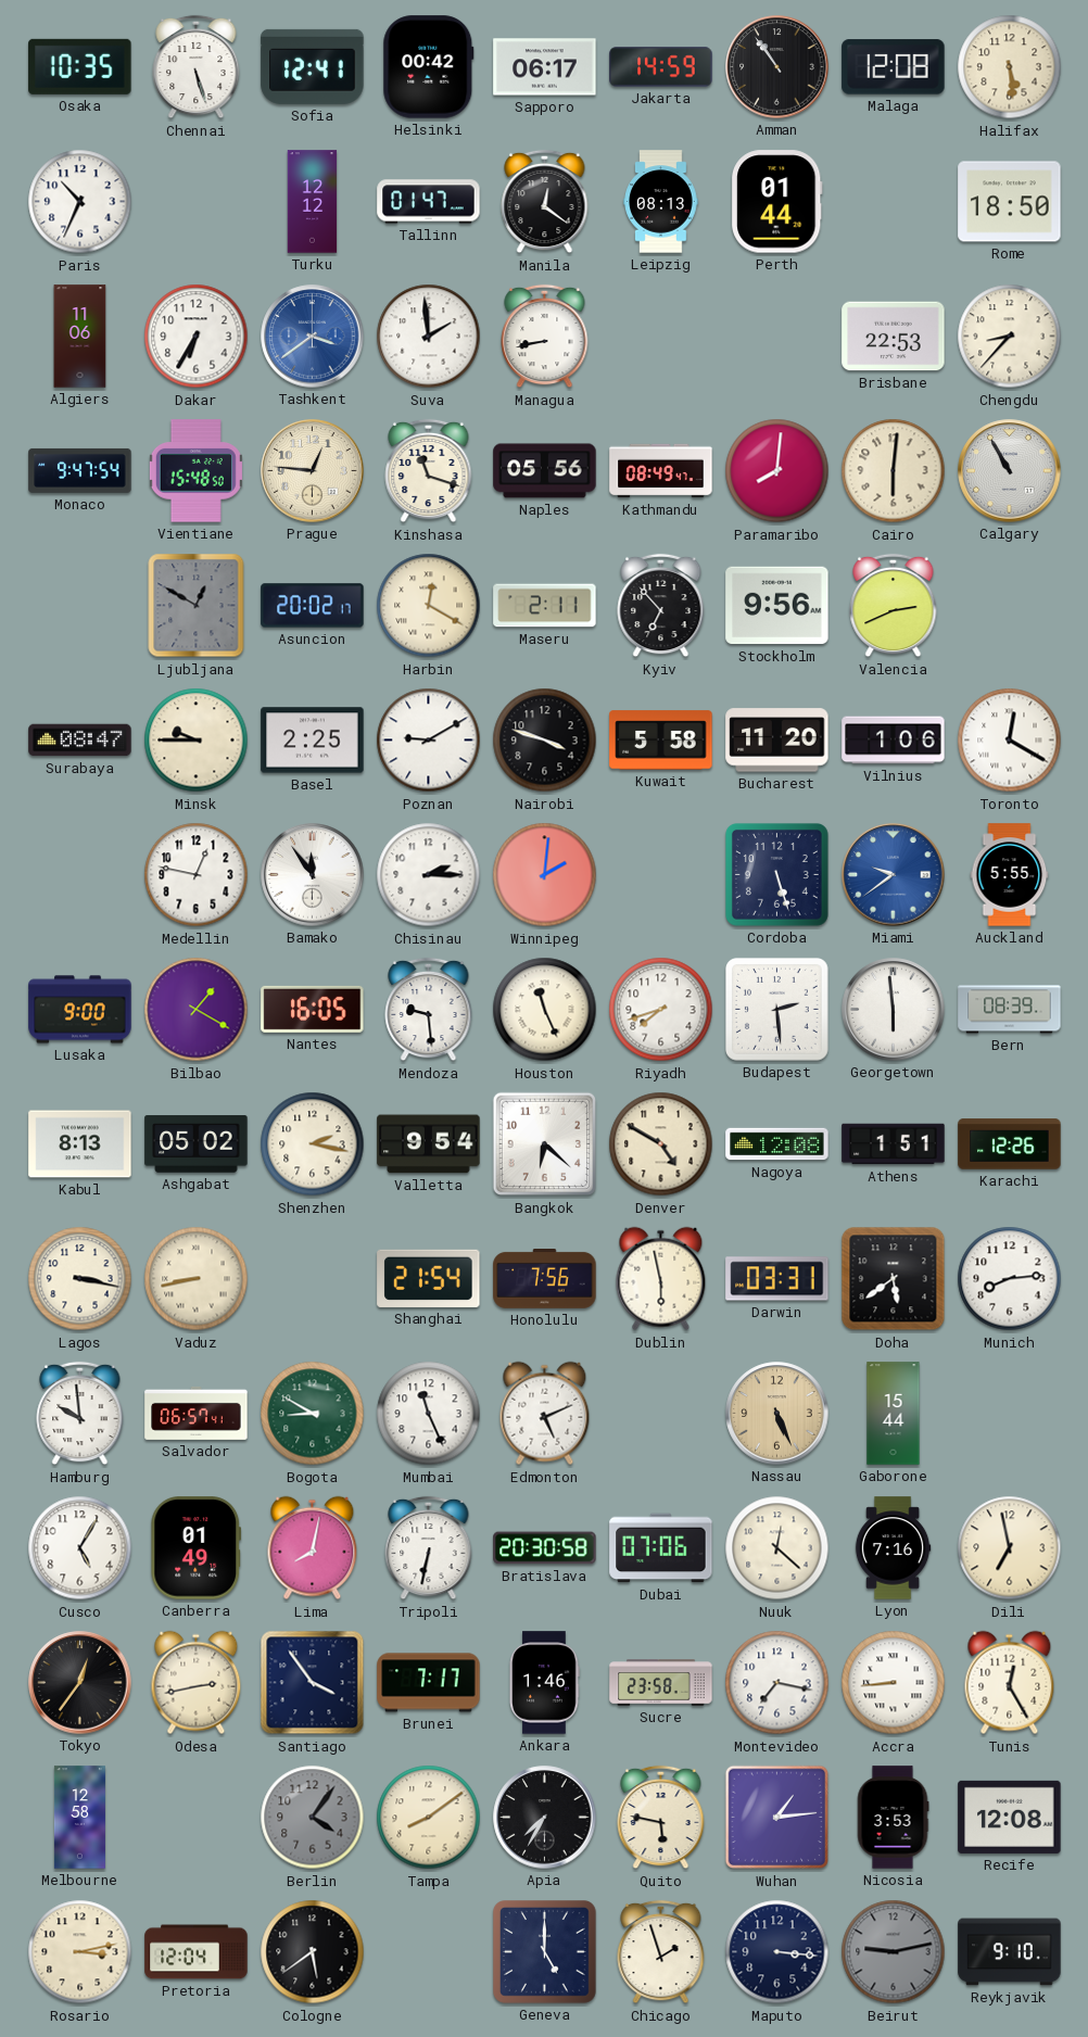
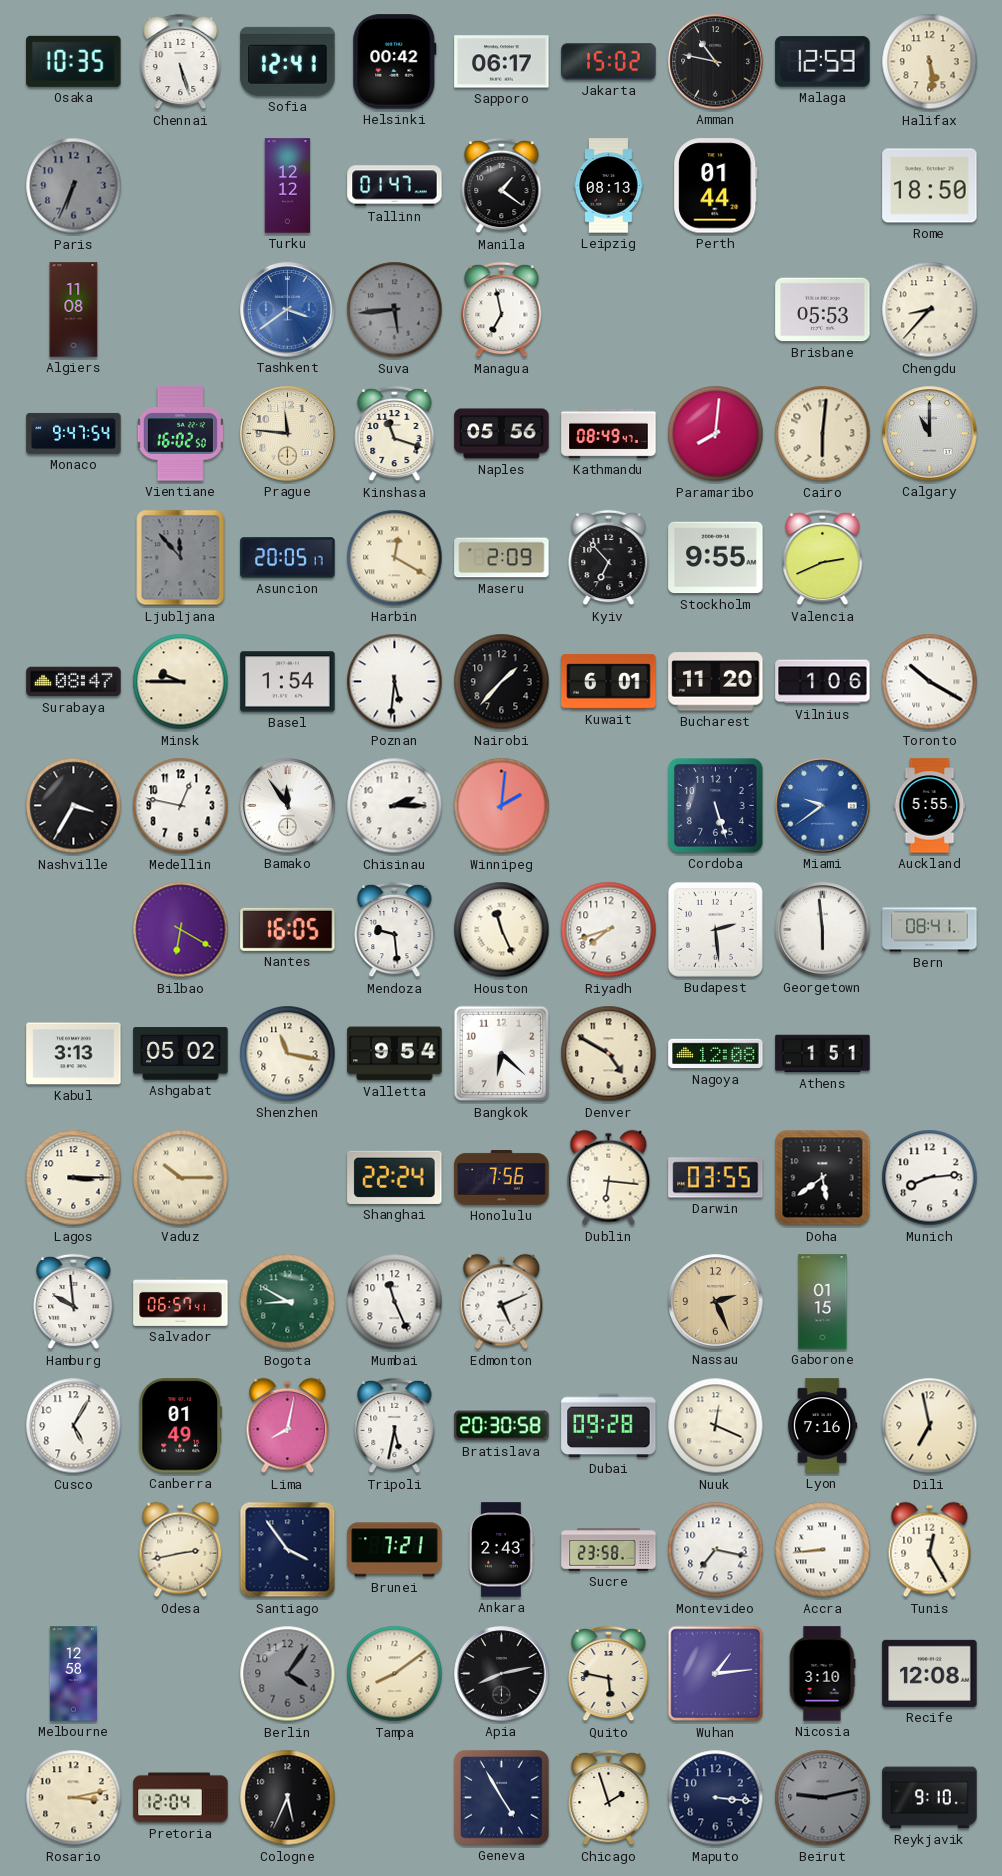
Jakarta: 14:59 -> 15:02
Amman: 10:54 -> 10:47
Malaga: 12:08 -> 12:59
Paris: 10:34 -> 6:34
Paris dial: white -> grey
Manila: 12:21 -> 1:21
Algiers: 11:06 -> 11:08
Dakar: 6:35 -> none
Suva: 1:59 -> 5:44
Suva dial: white -> grey
Managua: 8:43 -> 6:58
Brisbane: 22:53 -> 05:53
Vientiane: 15:48 -> 16:02
Prague: 12:46 -> 11:46
Calgary: 10:55 -> 11:00
Ljubljana: 12:50 -> 11:53
Asuncion: 20:02 -> 20:05
Maseru: 2:11 -> 2:09
Stockholm: 9:56 -> 9:55
Basel: 2:25 -> 1:54
Poznan: 9:10 -> 5:31
Nairobi: 3:48 -> 1:37
Kuwait: 5:58 -> 6:01
Toronto: 12:20 -> 10:20
Nashville: none -> 3:35
Lusaka: 9:00 -> none
Bilbao: 1:20 -> 6:20
Bern: 08:39 -> 08:41
Kabul: 8:13 -> 3:13
Shenzhen: 2:17 -> 11:17
Karachi: 12:26 -> none
Lagos: 3:17 -> 3:15
Vaduz: 8:43 -> 10:15
Shanghai: 21:54 -> 22:24
Dublin: 5:58 -> 6:16
Darwin: 03:31 -> 03:55
Nassau: 5:26 -> 2:26
Gaborone: 15:44 -> 01:15
Tripoli: 6:32 -> 5:32
Dubai: 07:06 -> 09:28
Nuuk: 12:22 -> 12:19
Tokyo: 12:36 -> none
Brunei: 7:17 -> 7:21
Ankara: 1:46 -> 2:43
Apia: 7:35 -> 8:13
Nicosia: 3:53 -> 3:10
Cologne: 5:39 -> 5:34
Geneva: 5:00 -> 4:55
